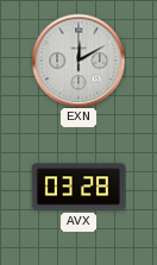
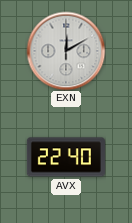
AVX: 03:28 -> 22:40
